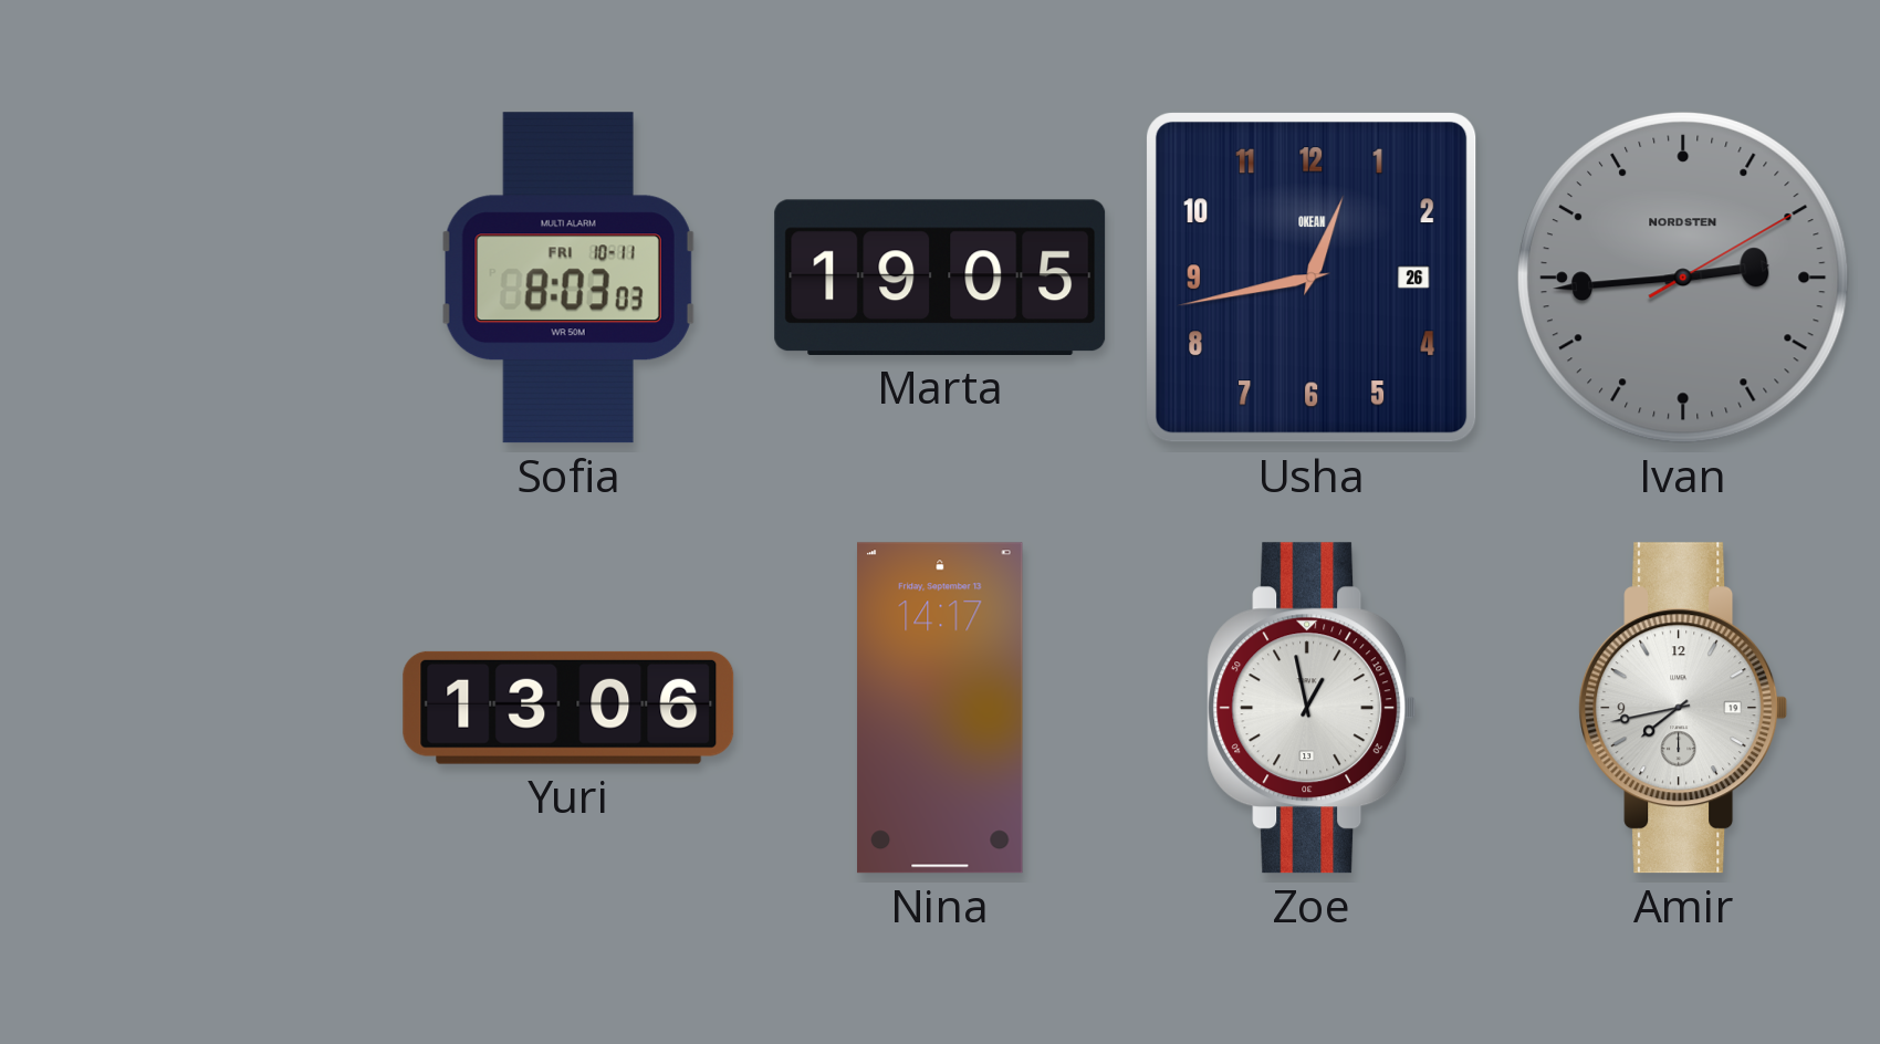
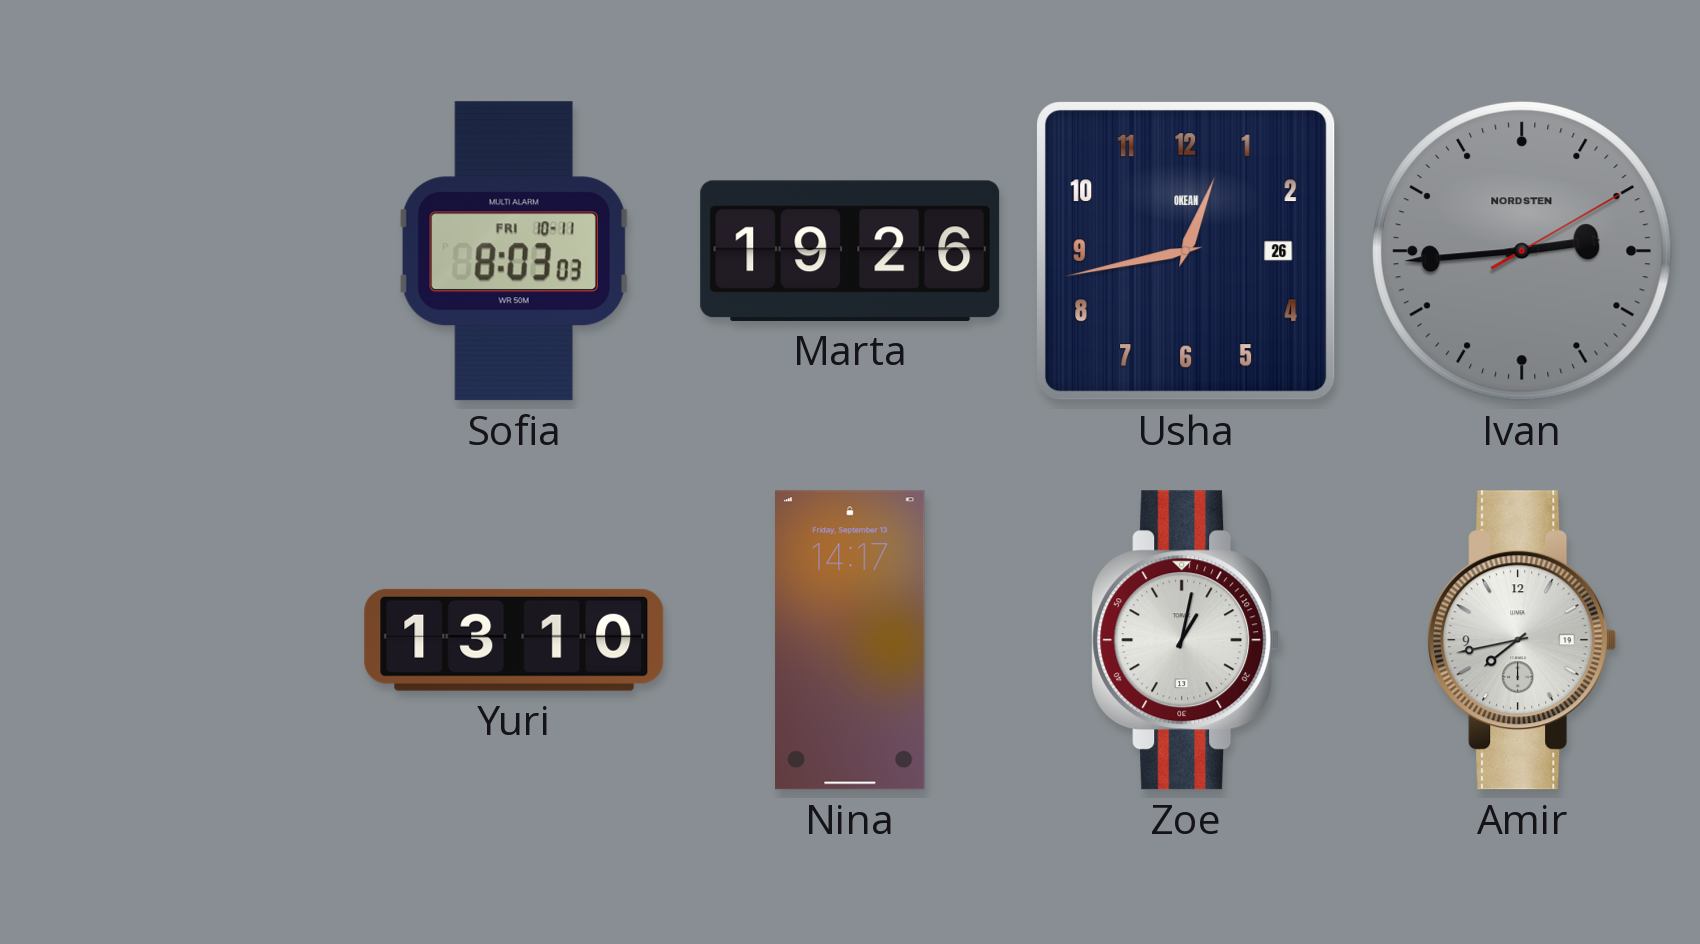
Marta: 19:05 -> 19:26
Yuri: 13:06 -> 13:10
Zoe: 12:58 -> 1:02
